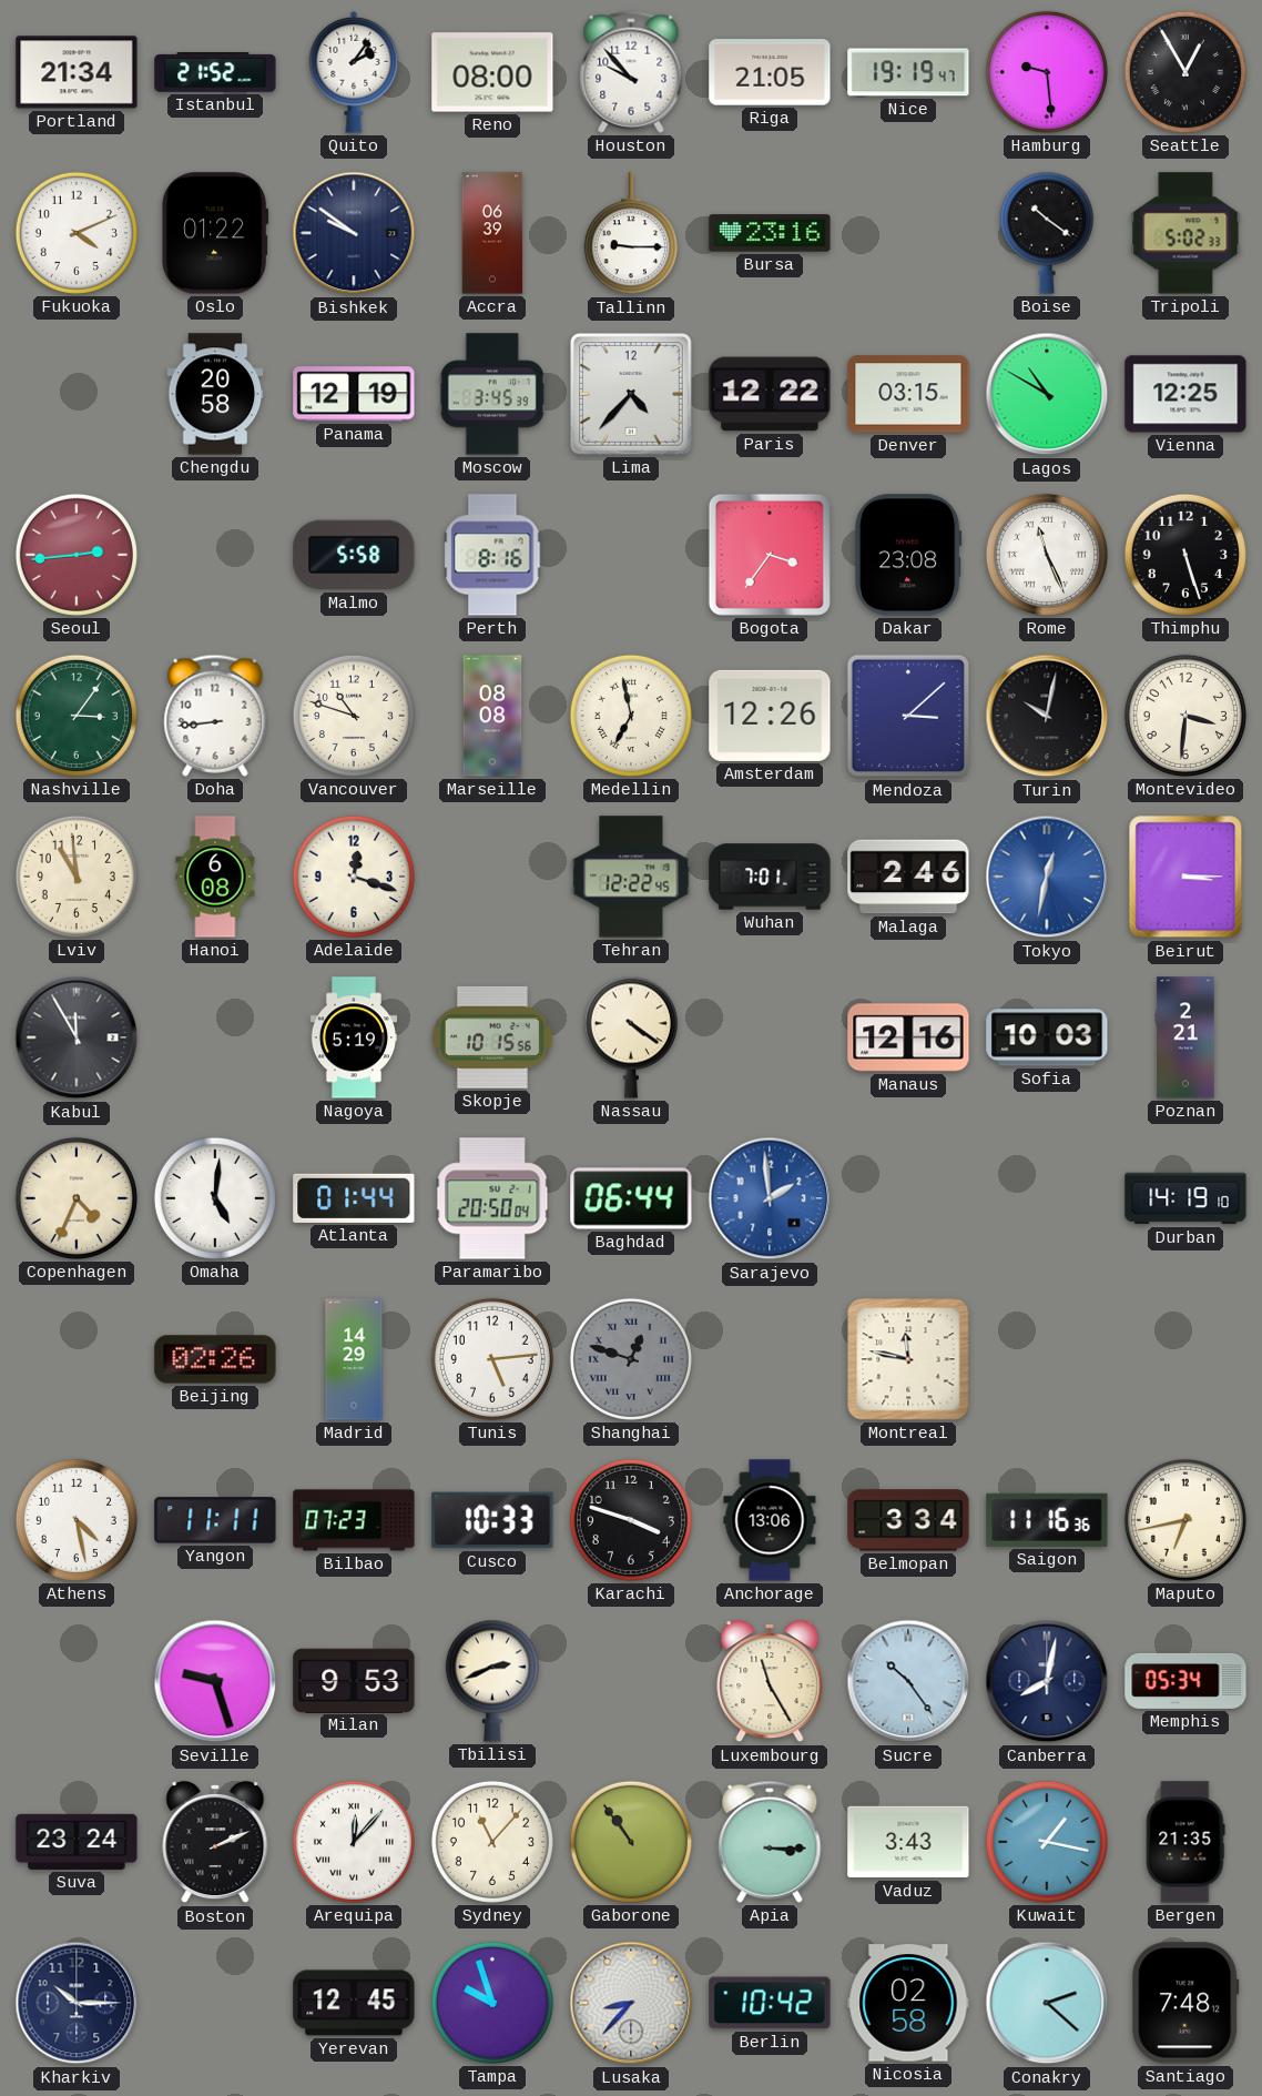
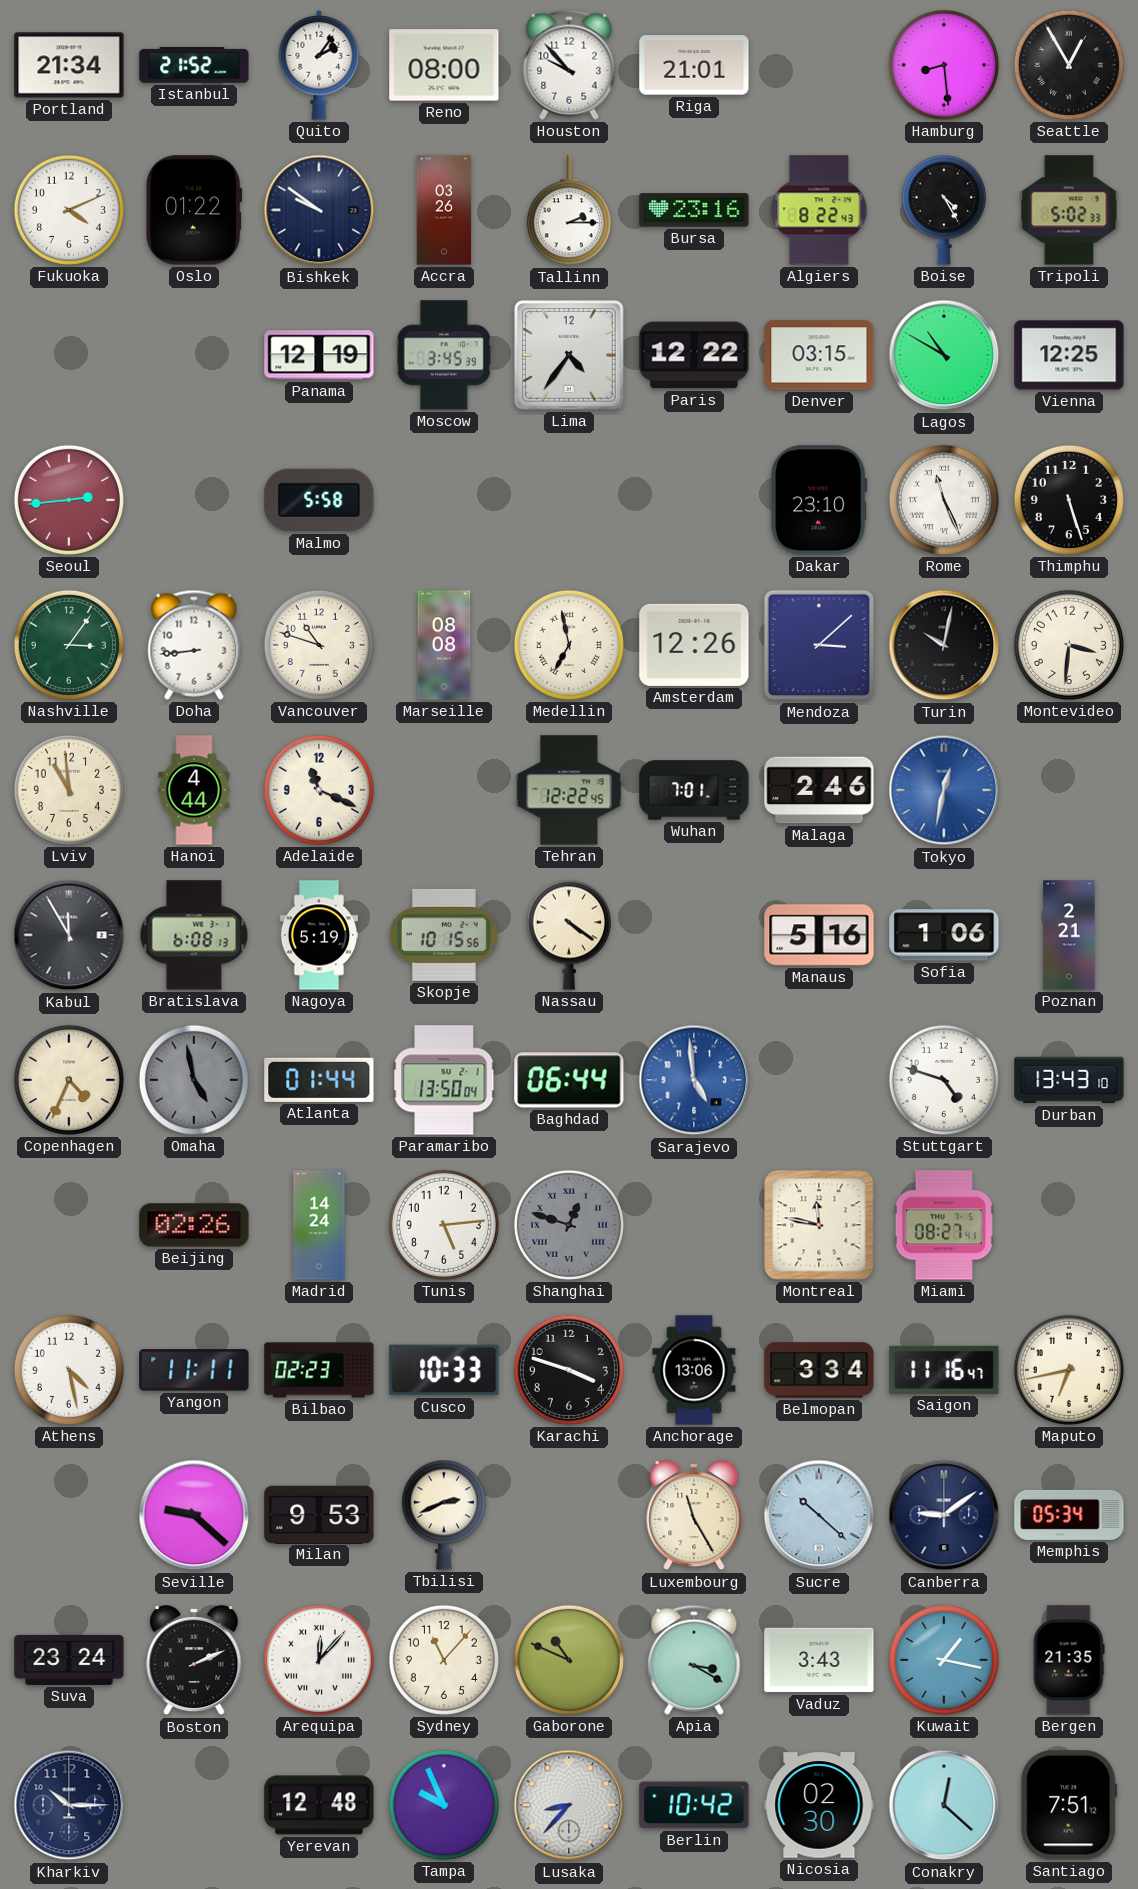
Riga: 21:05 -> 21:01
Nice: 19:19 -> none
Hamburg: 9:29 -> 8:29
Accra: 06:39 -> 03:26
Tallinn: 9:15 -> 2:15
Algiers: none -> 8:22
Boise: 10:21 -> 4:25
Chengdu: 20:58 -> none
Lima: 4:37 -> 4:36
Perth: 8:16 -> none
Bogota: 3:36 -> none
Dakar: 23:08 -> 23:10
Hanoi: 6:08 -> 4:44
Adelaide: 12:18 -> 11:19
Beirut: 3:15 -> none
Bratislava: none -> 6:08
Manaus: 12:16 -> 5:16
Sofia: 10:03 -> 1:06
Omaha: 5:01 -> 4:58
Omaha dial: white -> grey
Paramaribo: 20:50 -> 13:50
Sarajevo: 1:59 -> 4:59
Stuttgart: none -> 4:48
Durban: 14:19 -> 13:43
Madrid: 14:29 -> 14:24
Miami: none -> 08:27
Bilbao: 07:23 -> 02:23
Saigon: 11:16:36 -> 11:16:47
Seville: 9:27 -> 9:22
Sucre: 10:24 -> 10:22
Canberra: 8:02 -> 9:09
Gaborone: 10:54 -> 10:49
Apia: 3:15 -> 3:20
Yerevan: 12:45 -> 12:48
Tampa: 9:57 -> 9:56
Nicosia: 02:58 -> 02:30
Conakry: 2:22 -> 12:22
Santiago: 7:48 -> 7:51
